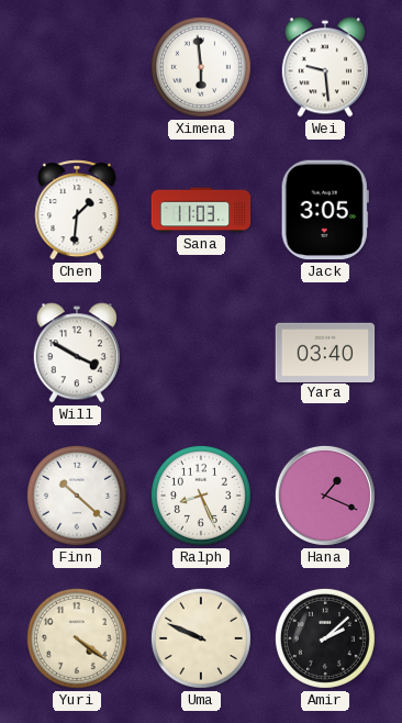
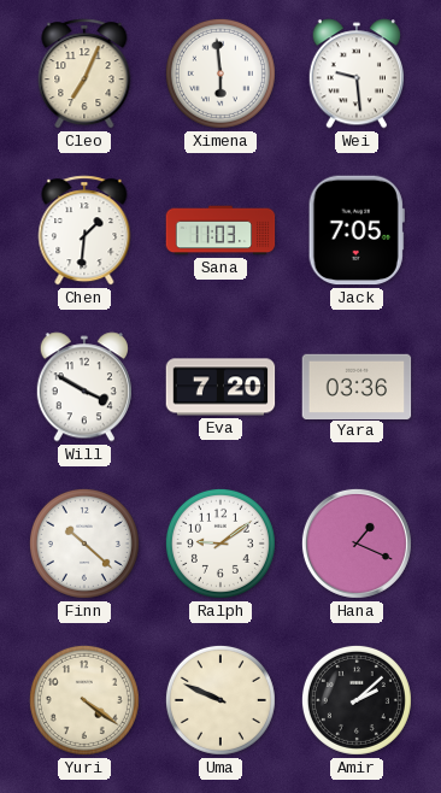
Cleo: none -> 7:04
Jack: 3:05 -> 7:05
Eva: none -> 7:20
Yara: 03:40 -> 03:36
Ralph: 8:26 -> 9:09
